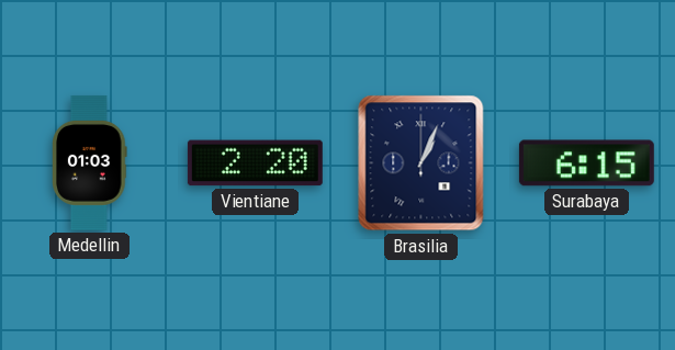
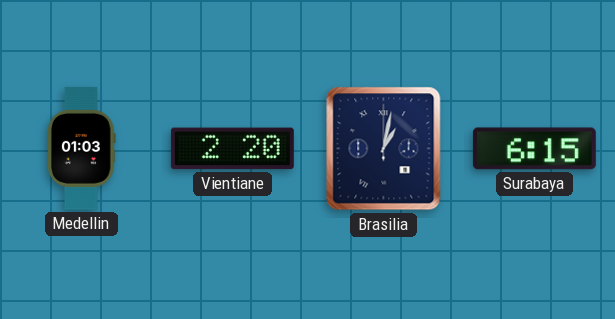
Brasilia: 1:04 -> 1:02
